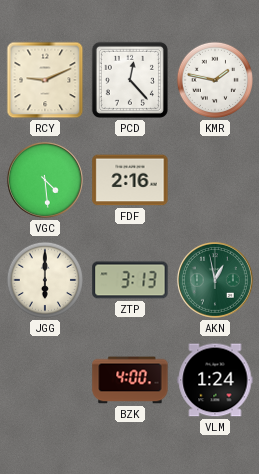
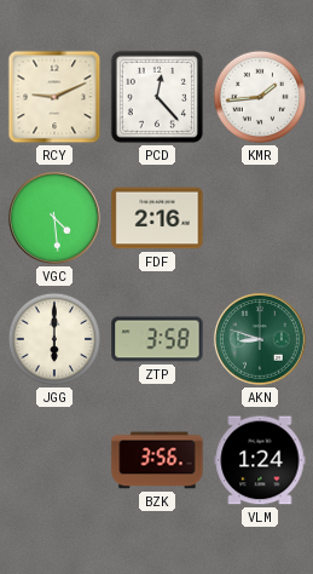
KMR: 1:47 -> 1:44
ZTP: 3:13 -> 3:58
AKN: 12:58 -> 8:48
BZK: 4:00 -> 3:56
